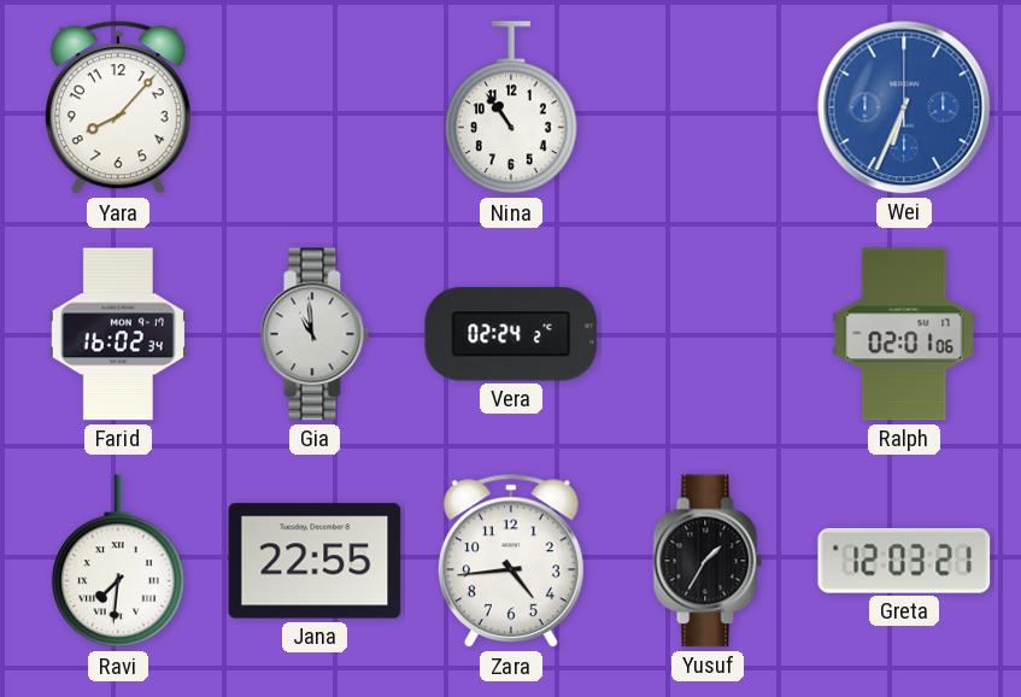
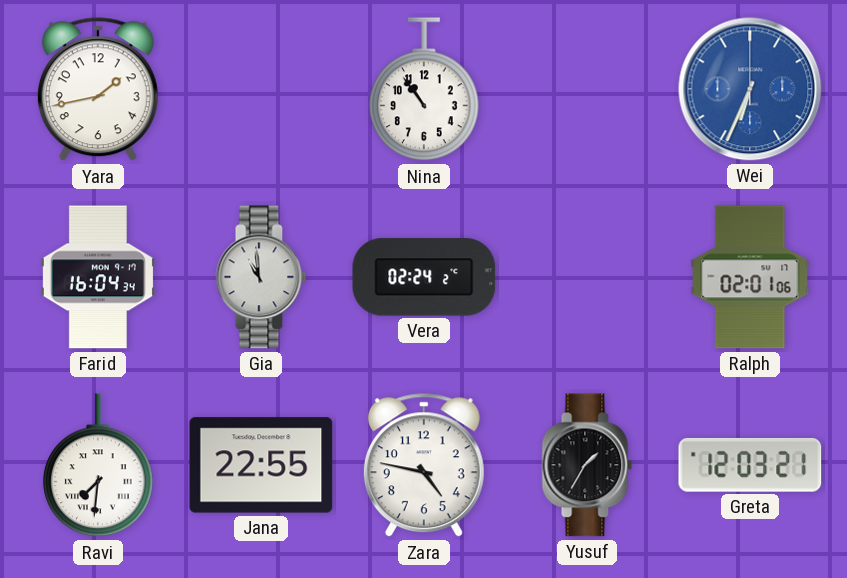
Yara: 8:07 -> 1:43
Farid: 16:02 -> 16:04
Zara: 4:44 -> 4:47
